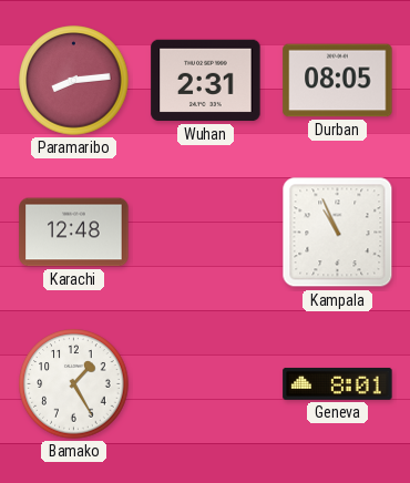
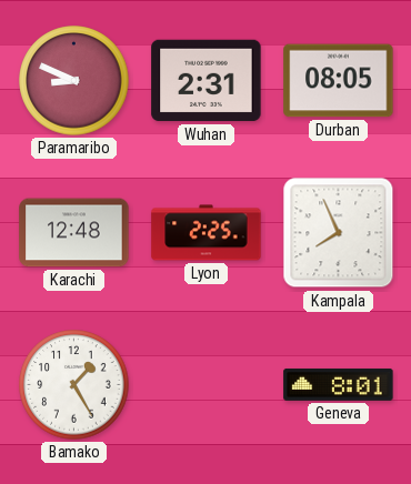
Paramaribo: 8:14 -> 8:49
Lyon: none -> 2:25
Kampala: 10:56 -> 7:56
